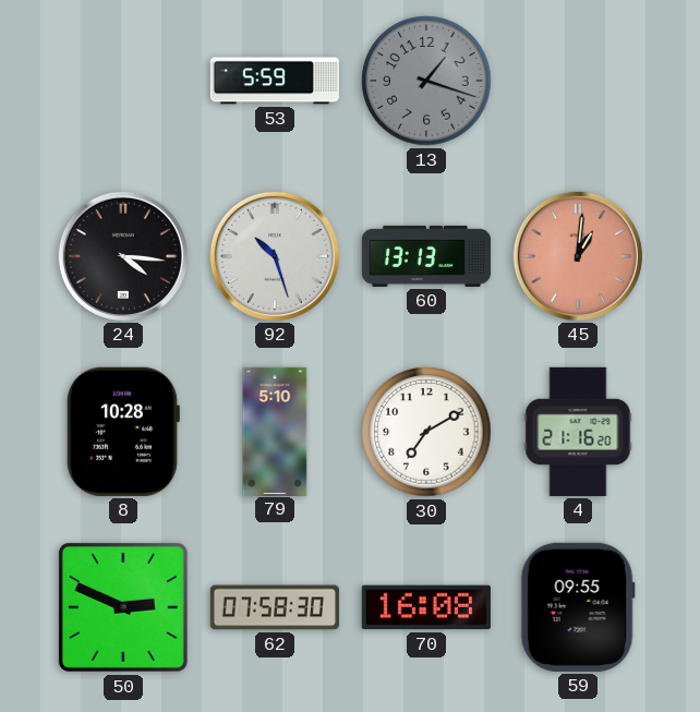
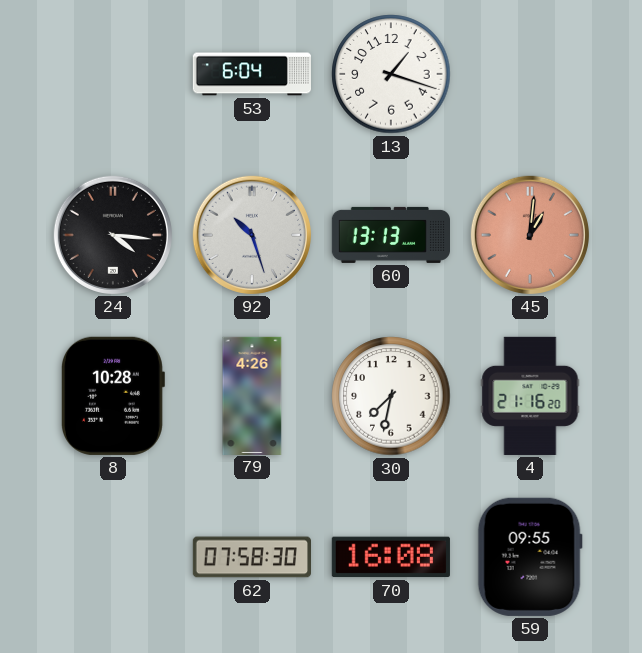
53: 5:59 -> 6:04
13 dial: grey -> white
79: 5:10 -> 4:26
30: 7:10 -> 7:32
50: 2:49 -> none
